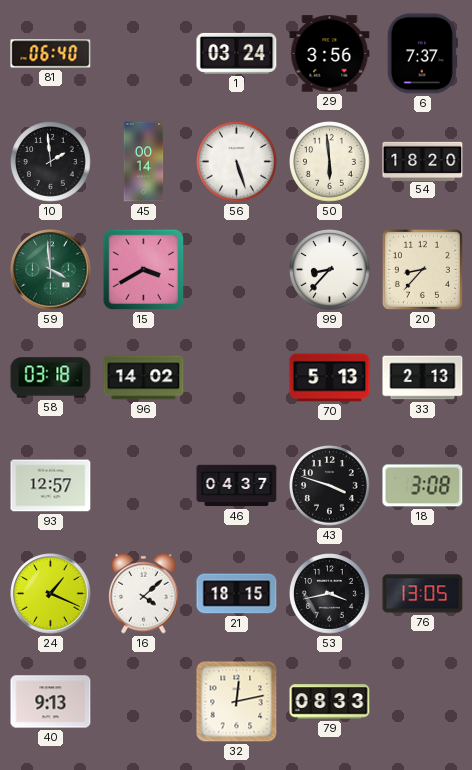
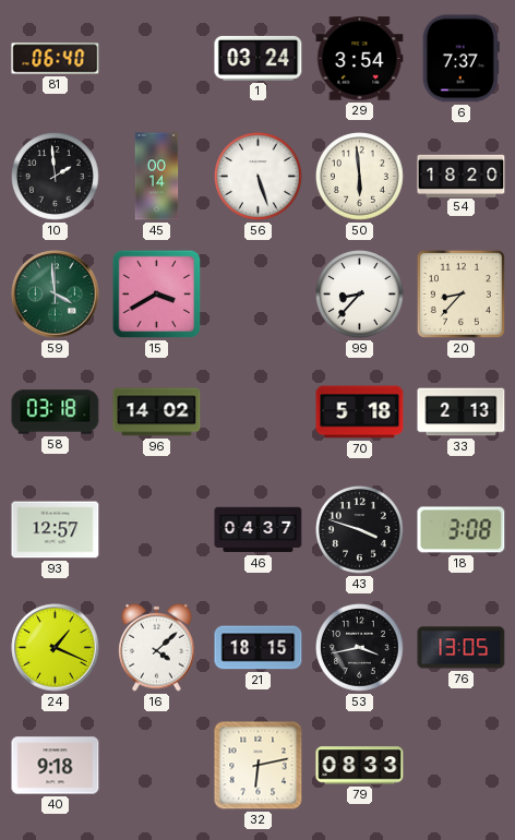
29: 3:56 -> 3:54
70: 5:13 -> 5:18
40: 9:13 -> 9:18
32: 12:13 -> 6:13
